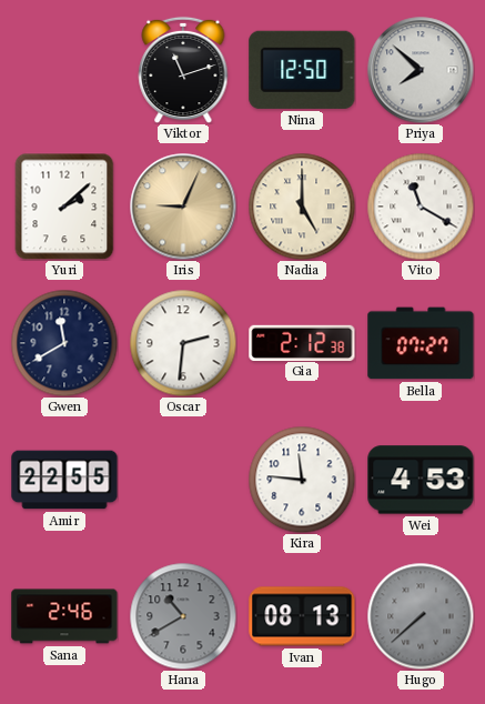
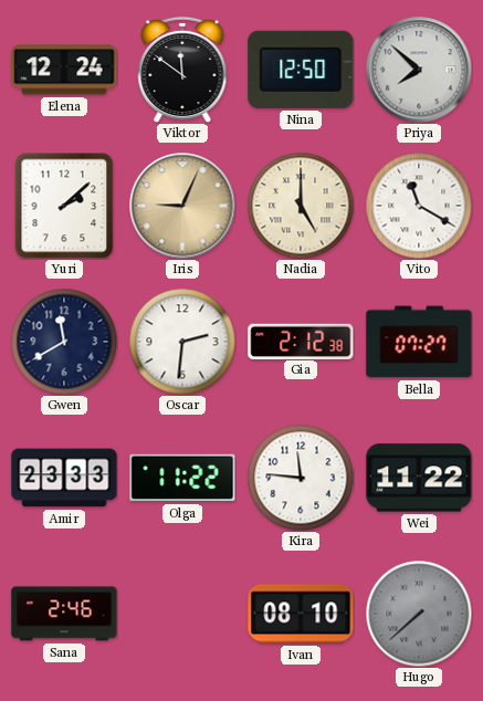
Elena: none -> 12:24
Viktor: 11:12 -> 11:51
Amir: 22:55 -> 23:33
Olga: none -> 11:22
Wei: 4:53 -> 11:22
Hana: 10:40 -> none
Ivan: 08:13 -> 08:10
